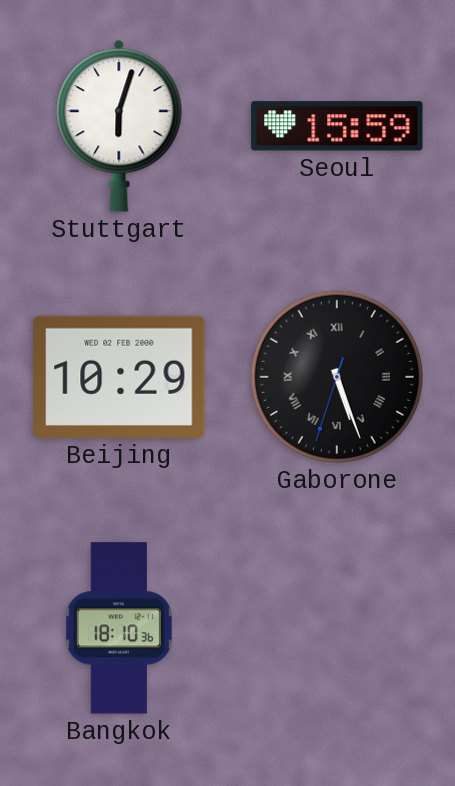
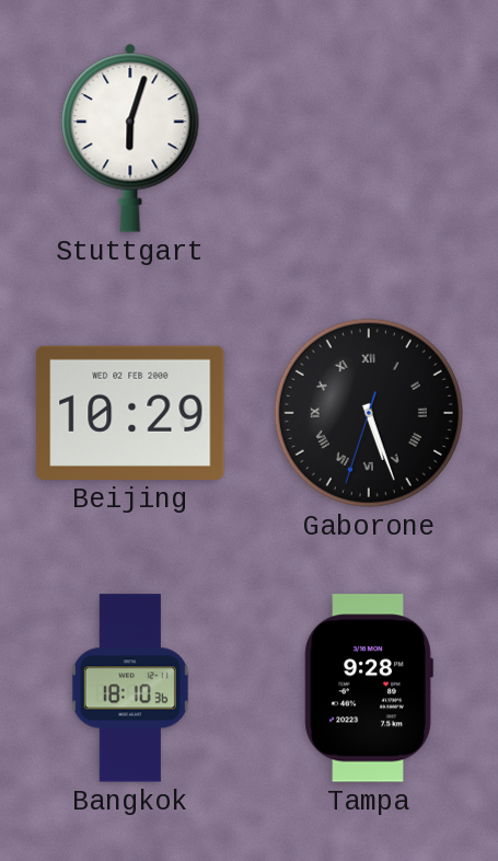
Seoul: 15:59 -> none
Tampa: none -> 9:28
